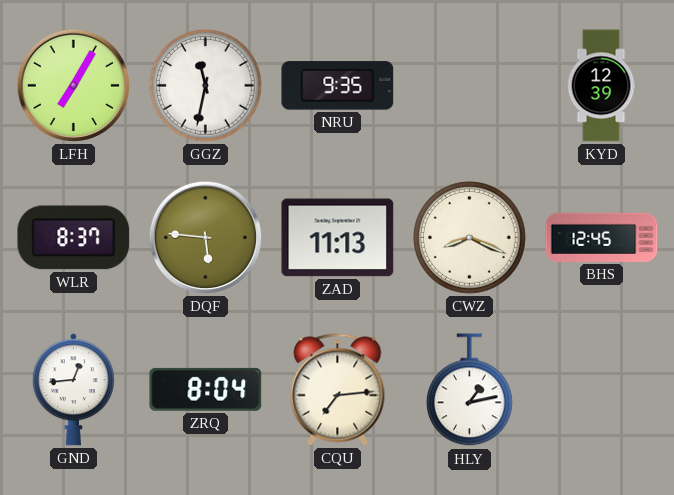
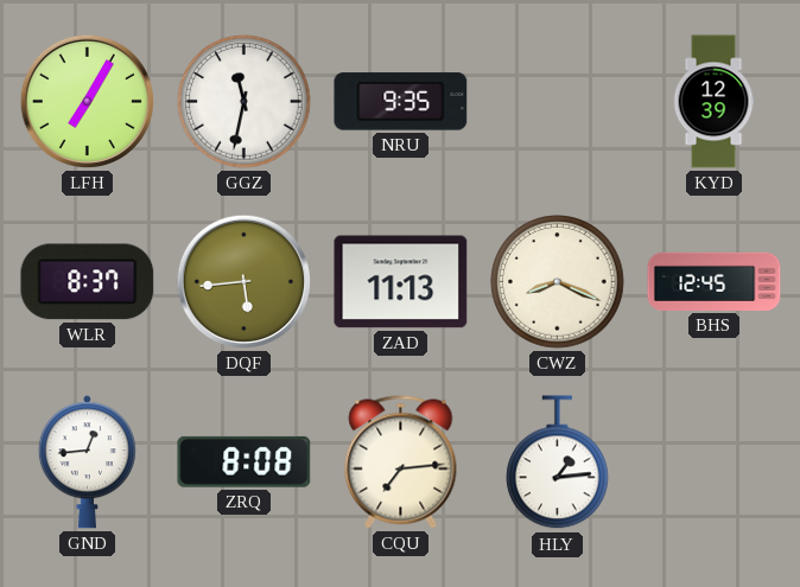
DQF: 5:46 -> 5:44
ZRQ: 8:04 -> 8:08
HLY: 1:13 -> 1:14
